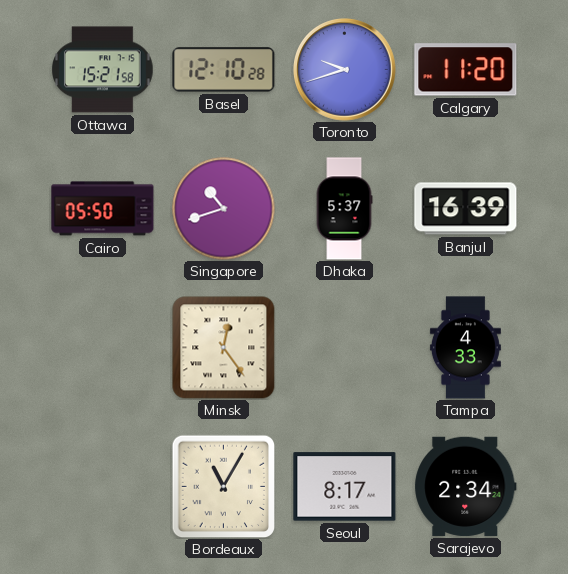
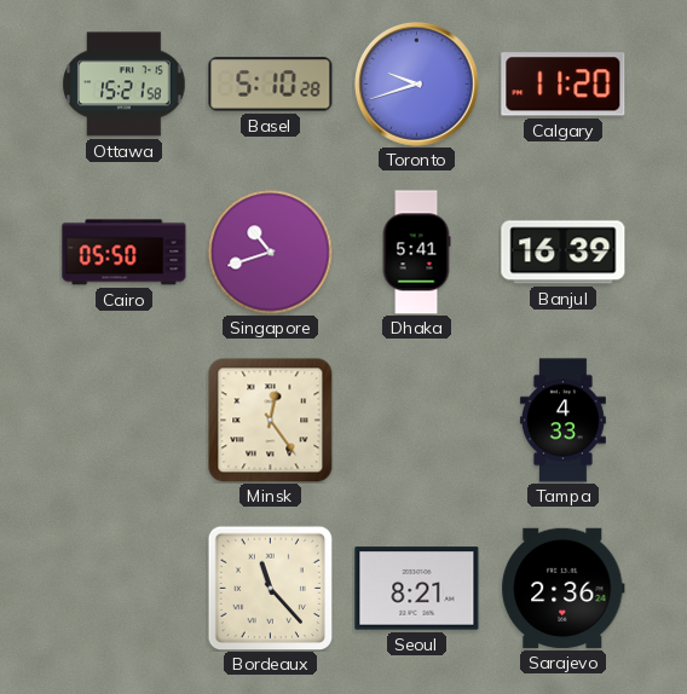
Basel: 12:10 -> 5:10
Dhaka: 5:37 -> 5:41
Bordeaux: 11:05 -> 11:23
Seoul: 8:17 -> 8:21
Sarajevo: 2:34 -> 2:36
